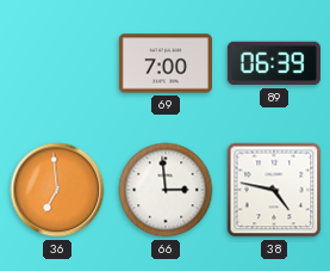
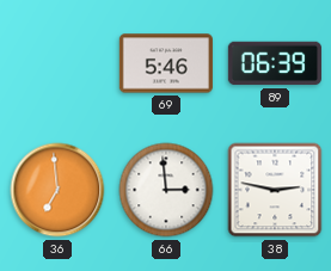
69: 7:00 -> 5:46
38: 4:47 -> 2:47
